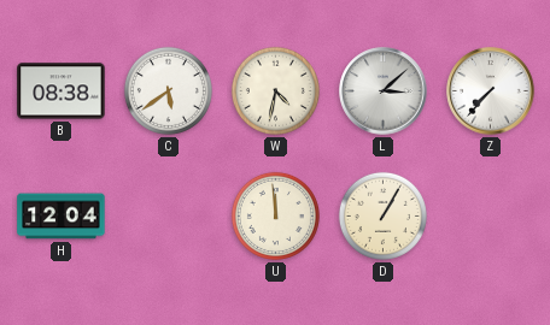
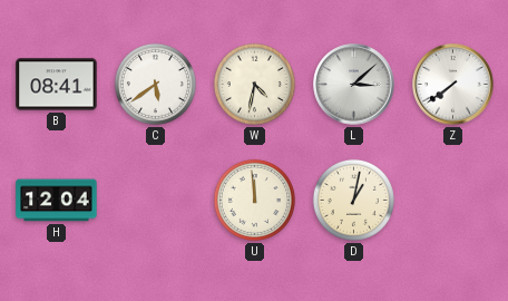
B: 08:38 -> 08:41
Z: 7:37 -> 7:39
D: 1:05 -> 1:02
